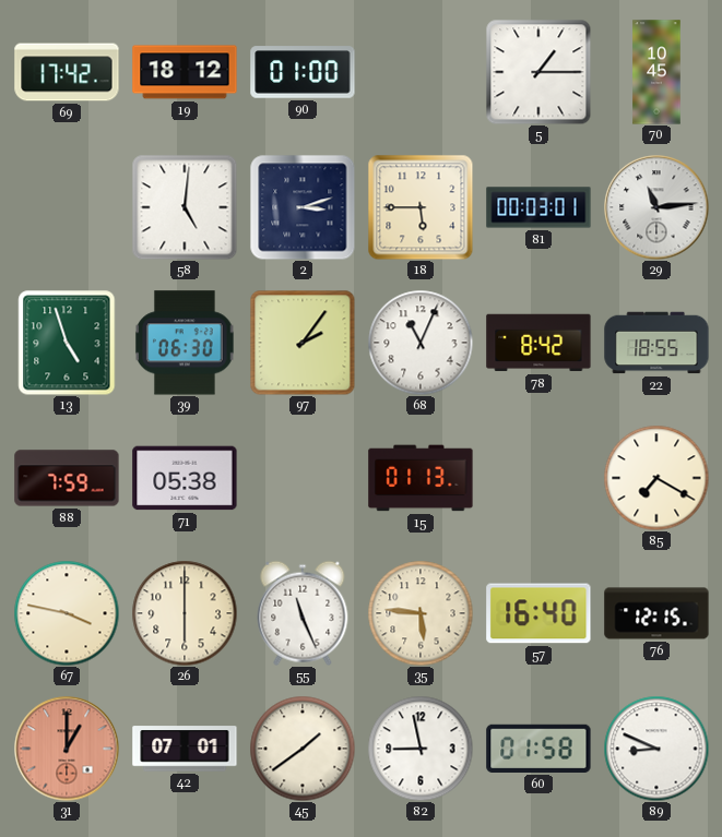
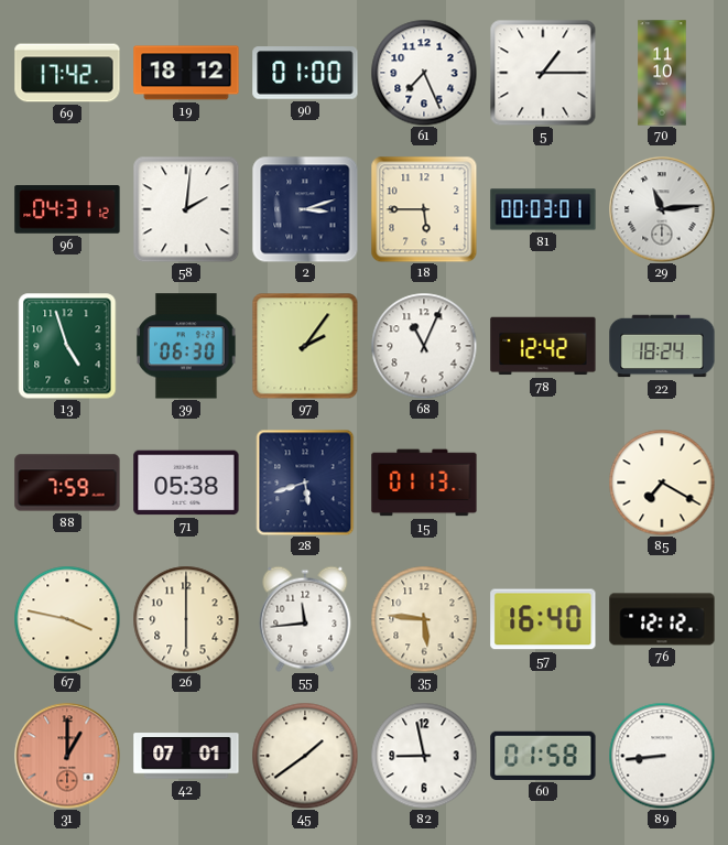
61: none -> 7:26
70: 10:45 -> 11:10
96: none -> 04:31
58: 5:01 -> 2:01
78: 8:42 -> 12:42
22: 18:55 -> 18:24
28: none -> 5:42
55: 11:26 -> 11:44
76: 12:15 -> 12:12
89: 8:49 -> 8:44
